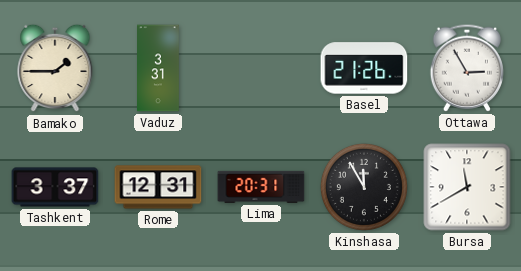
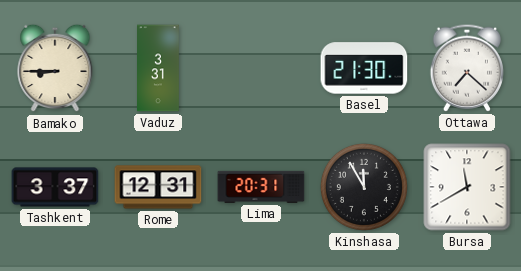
Bamako: 1:45 -> 8:45
Basel: 21:26 -> 21:30
Ottawa: 2:55 -> 7:22
